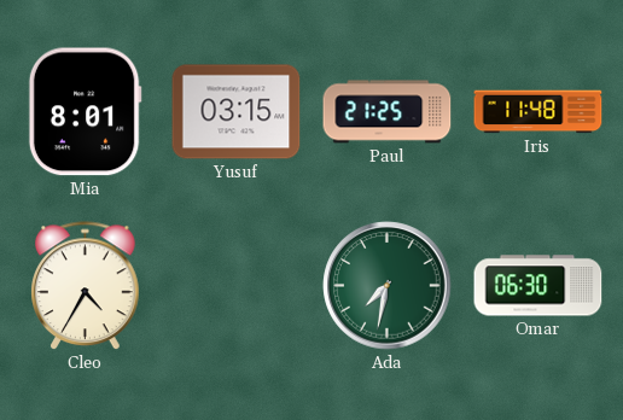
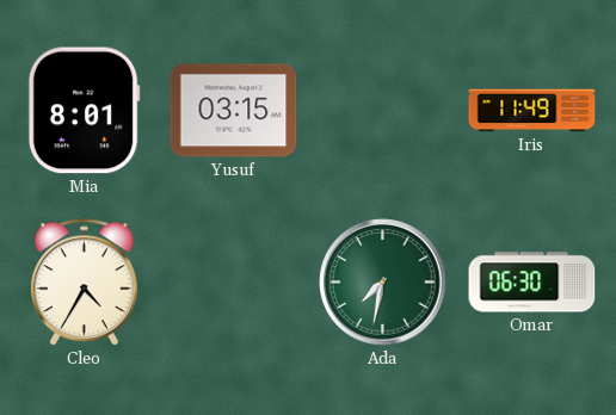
Paul: 21:25 -> none
Iris: 11:48 -> 11:49
